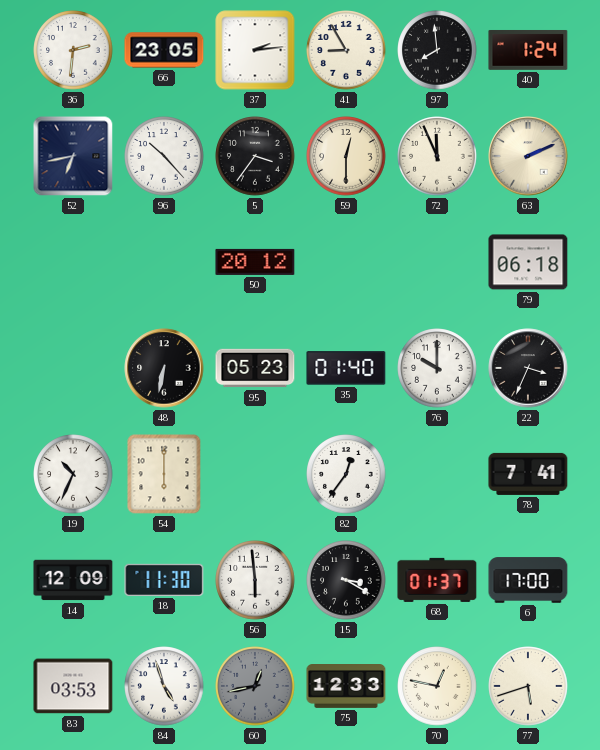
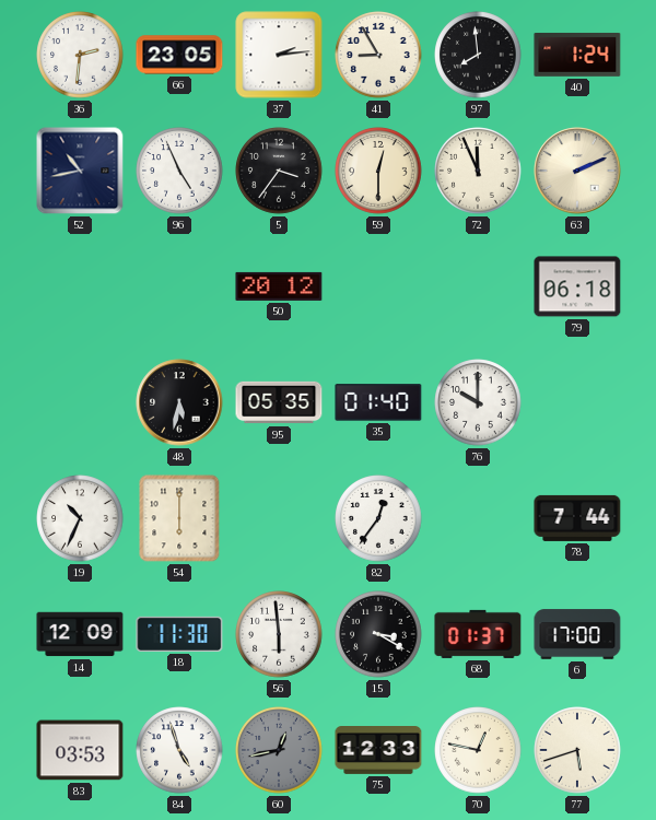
52: 6:43 -> 10:43
96: 10:23 -> 4:56
48: 6:32 -> 5:32
95: 05:23 -> 05:35
22: 3:34 -> none
78: 7:41 -> 7:44
